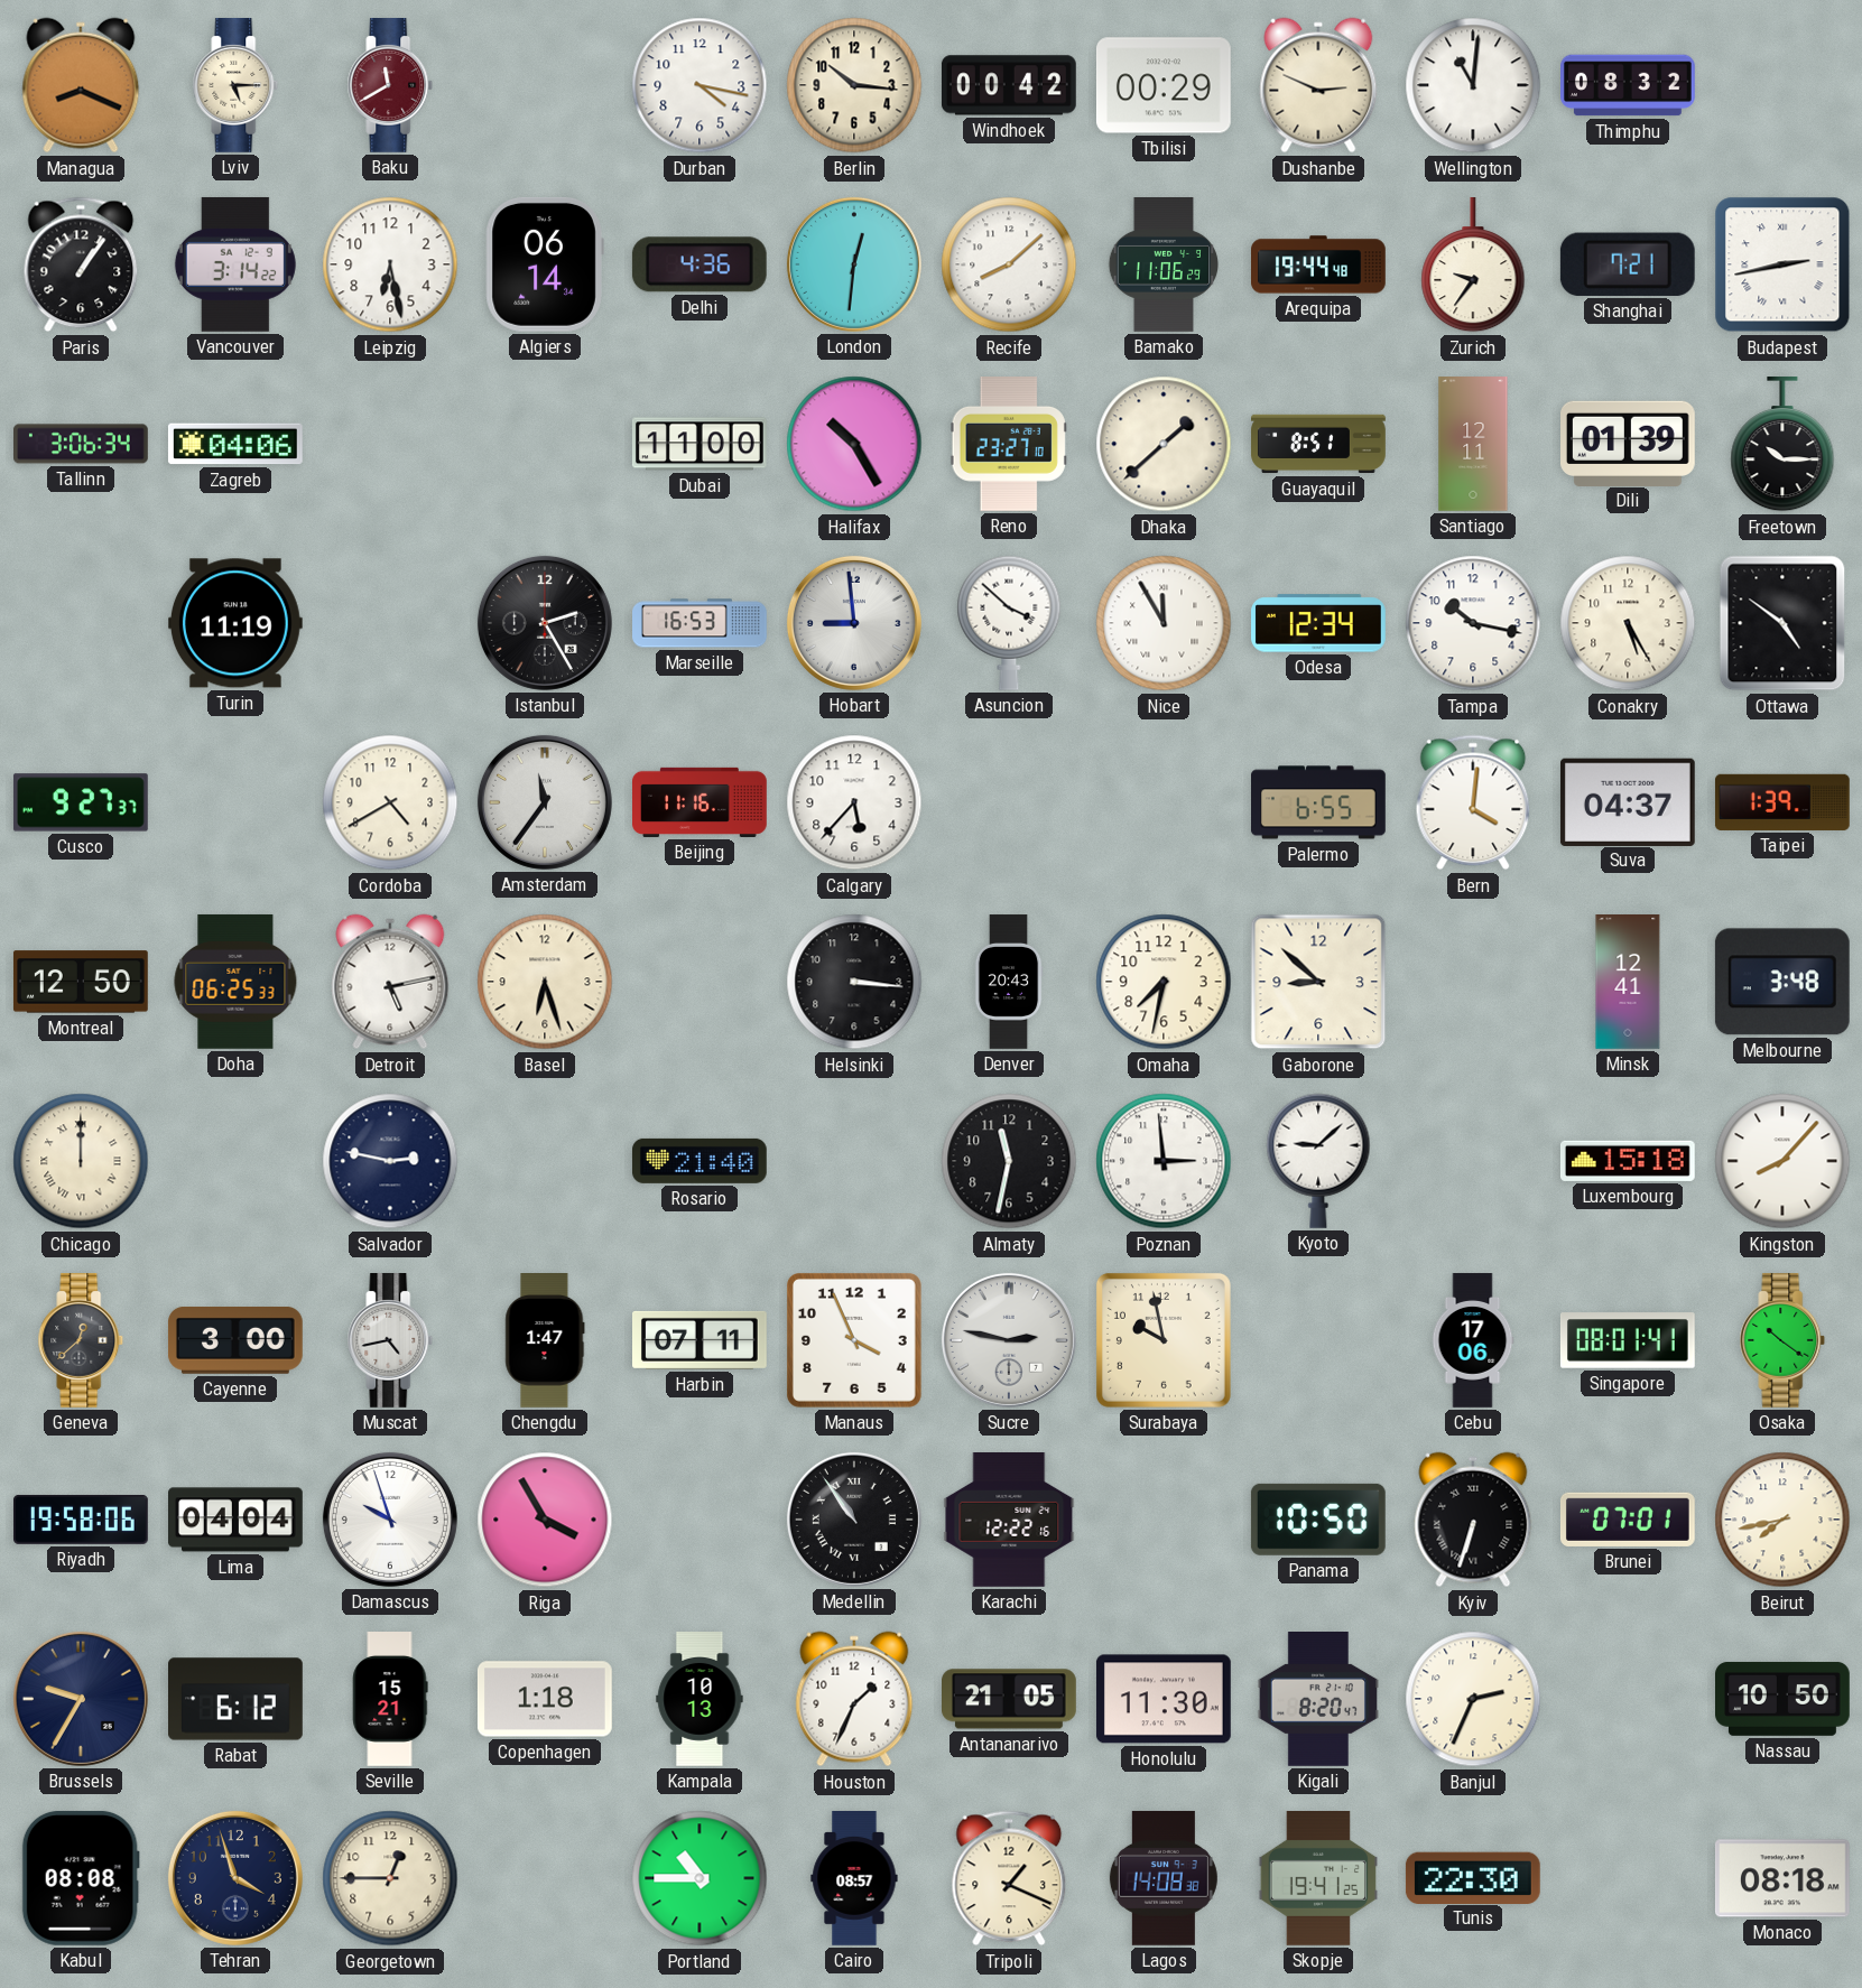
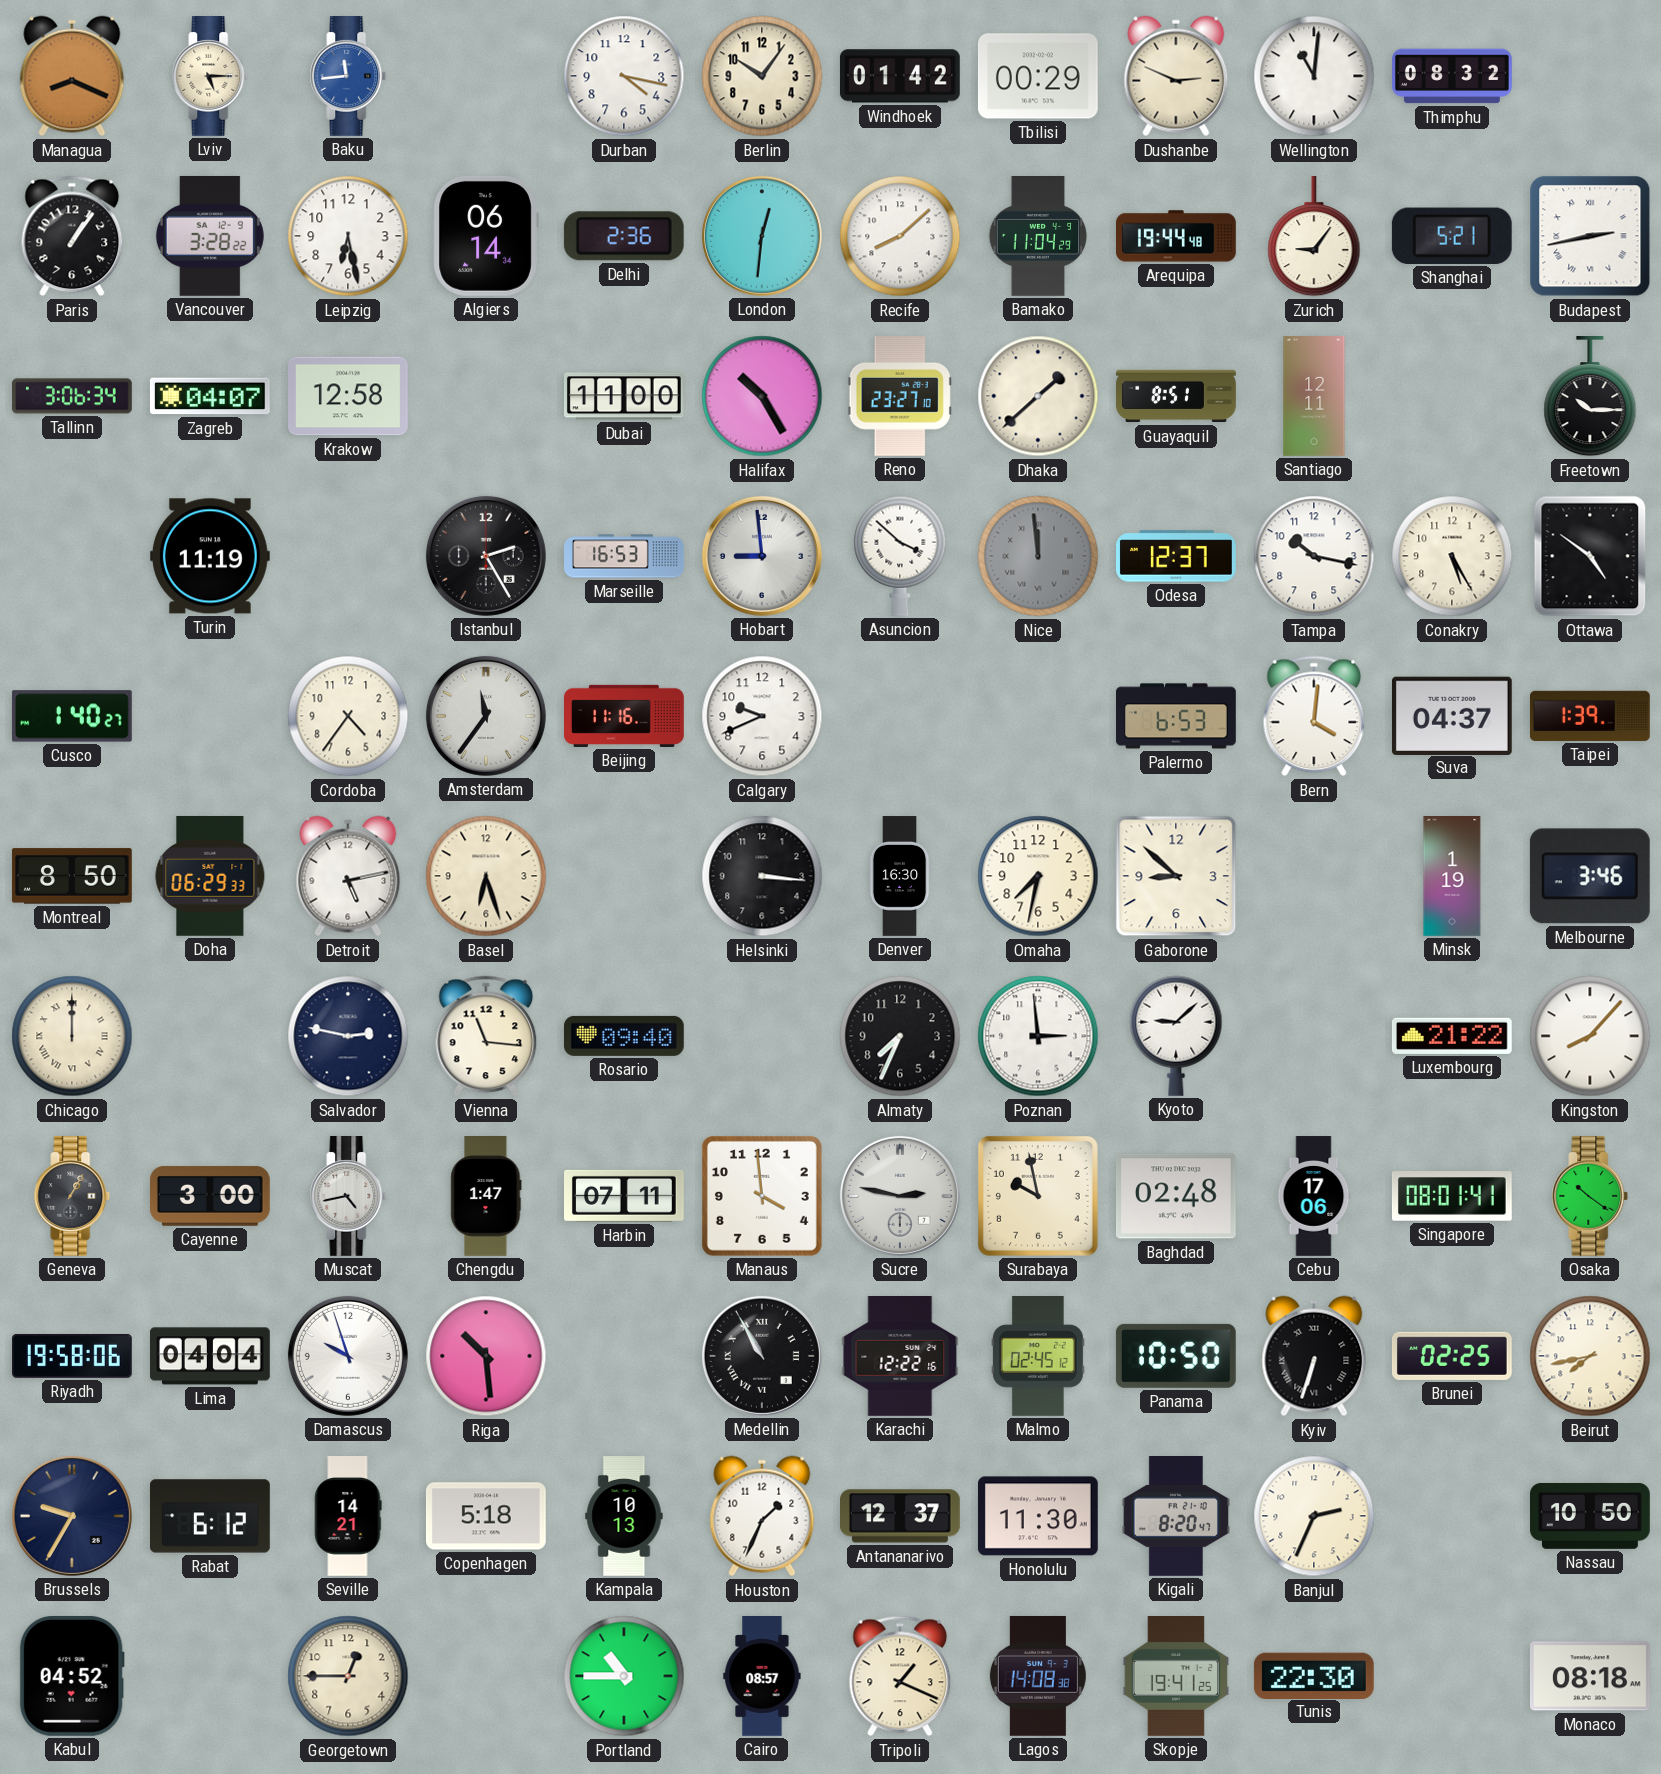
Baku: 11:40 -> 11:44
Baku dial: burgundy -> blue
Berlin: 10:16 -> 10:06
Windhoek: 00:42 -> 01:42
Vancouver: 3:14 -> 3:28
Delhi: 4:36 -> 2:36
Bamako: 11:06 -> 11:04
Zurich: 9:36 -> 9:06
Shanghai: 7:21 -> 5:21
Zagreb: 04:06 -> 04:07
Krakow: none -> 12:58
Dili: 01:39 -> none
Nice: 11:55 -> 11:59
Nice dial: white -> grey
Odesa: 12:34 -> 12:37
Cusco: 9:27 -> 1:40
Cordoba: 4:40 -> 4:36
Calgary: 5:37 -> 9:41
Palermo: 6:55 -> 6:53
Montreal: 12:50 -> 8:50
Doha: 06:25 -> 06:29
Denver: 20:43 -> 16:30
Minsk: 12:41 -> 1:19
Melbourne: 3:48 -> 3:46
Vienna: none -> 11:16
Rosario: 21:40 -> 09:40
Almaty: 11:32 -> 7:34
Luxembourg: 15:18 -> 21:22
Geneva: 12:38 -> 1:05
Manaus: 3:56 -> 3:59
Baghdad: none -> 02:48
Riga: 3:55 -> 10:29
Medellin: 10:54 -> 10:55
Malmo: none -> 02:45
Brunei: 07:01 -> 02:25
Seville: 15:21 -> 14:21
Copenhagen: 1:18 -> 5:18
Antananarivo: 21:05 -> 12:37
Kabul: 08:08 -> 04:52
Tehran: 3:57 -> none
